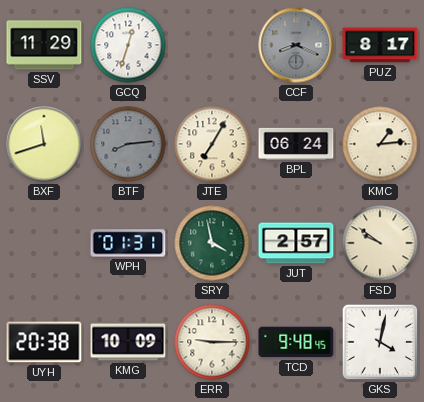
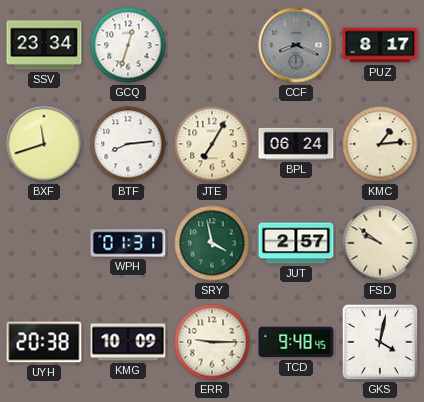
SSV: 11:29 -> 23:34
BTF dial: grey -> white
